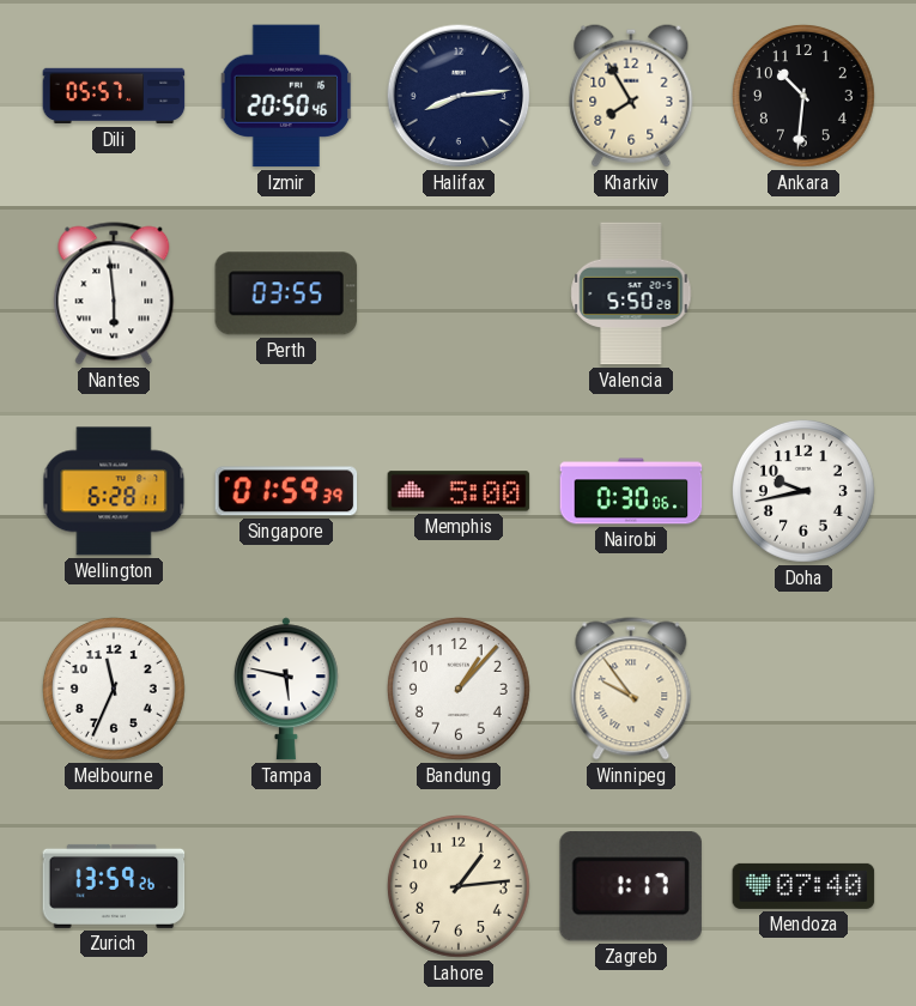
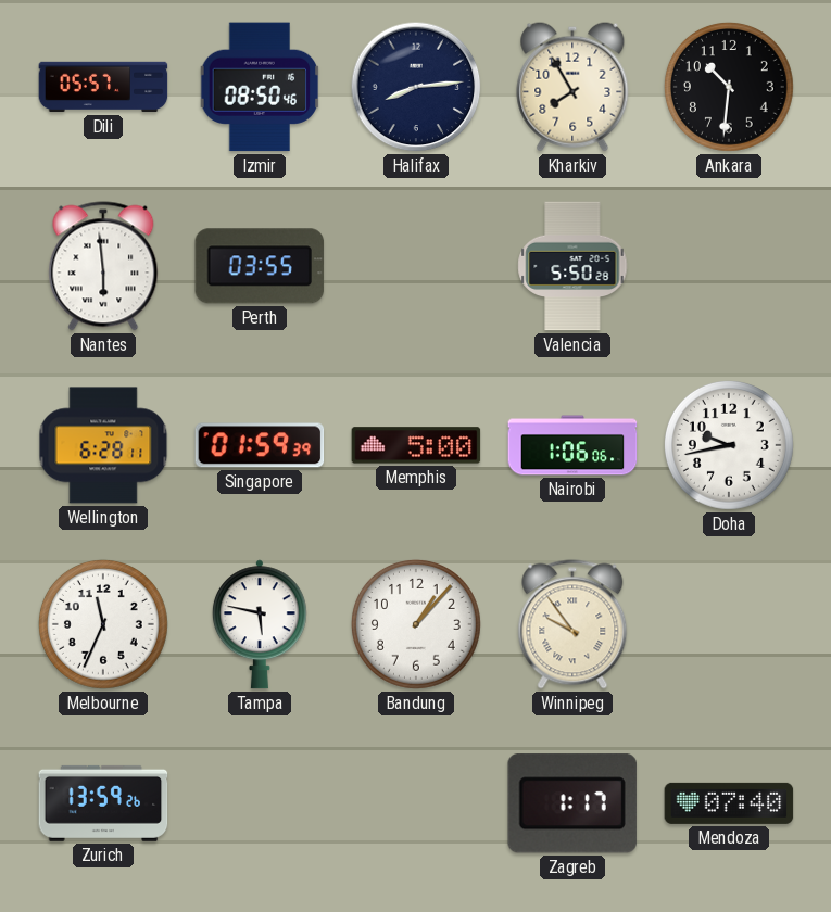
Izmir: 20:50 -> 08:50
Nairobi: 0:30 -> 1:06
Lahore: 1:14 -> none
